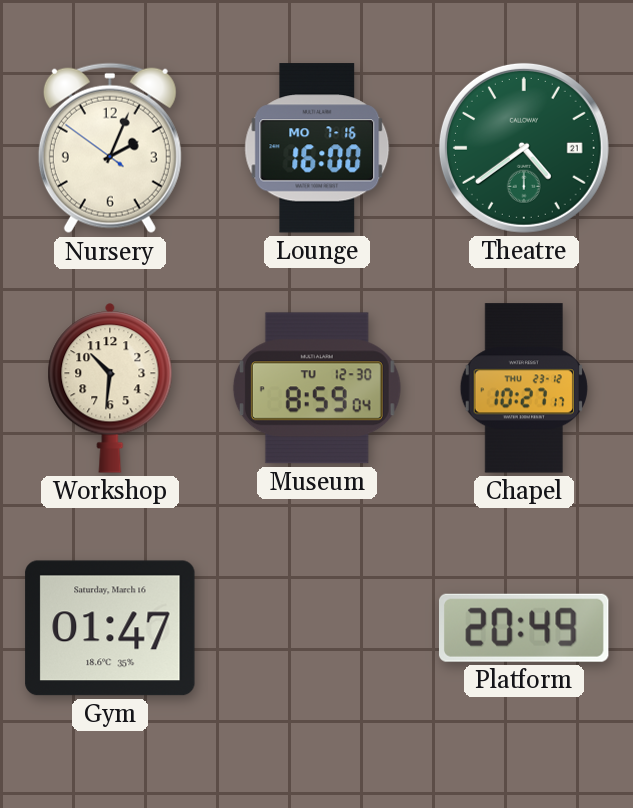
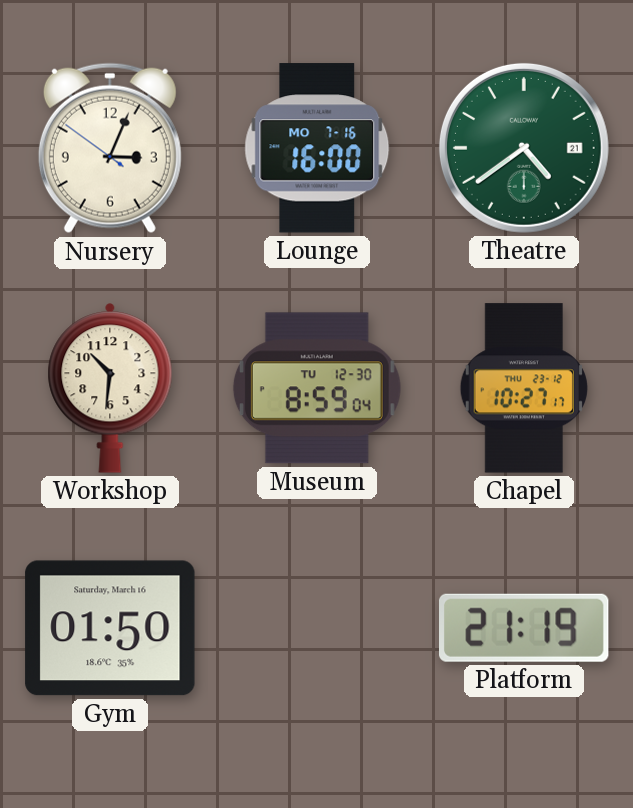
Nursery: 2:03 -> 3:03
Gym: 01:47 -> 01:50
Platform: 20:49 -> 21:19
